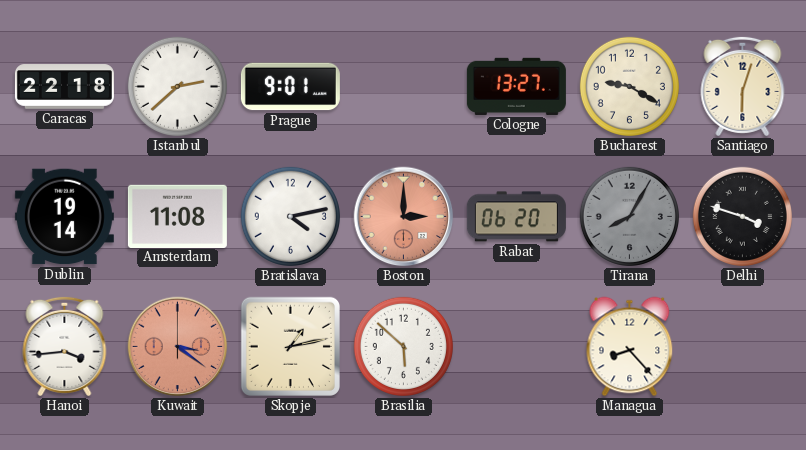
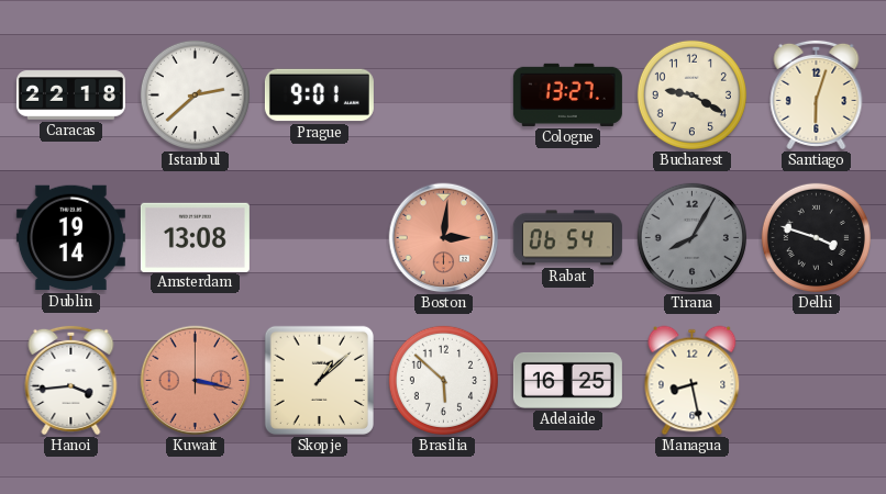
Amsterdam: 11:08 -> 13:08
Bratislava: 4:13 -> none
Boston: 3:00 -> 3:01
Rabat: 06:20 -> 06:54
Kuwait: 3:21 -> 3:17
Skopje: 1:13 -> 1:08
Adelaide: none -> 16:25
Managua: 8:23 -> 8:28
